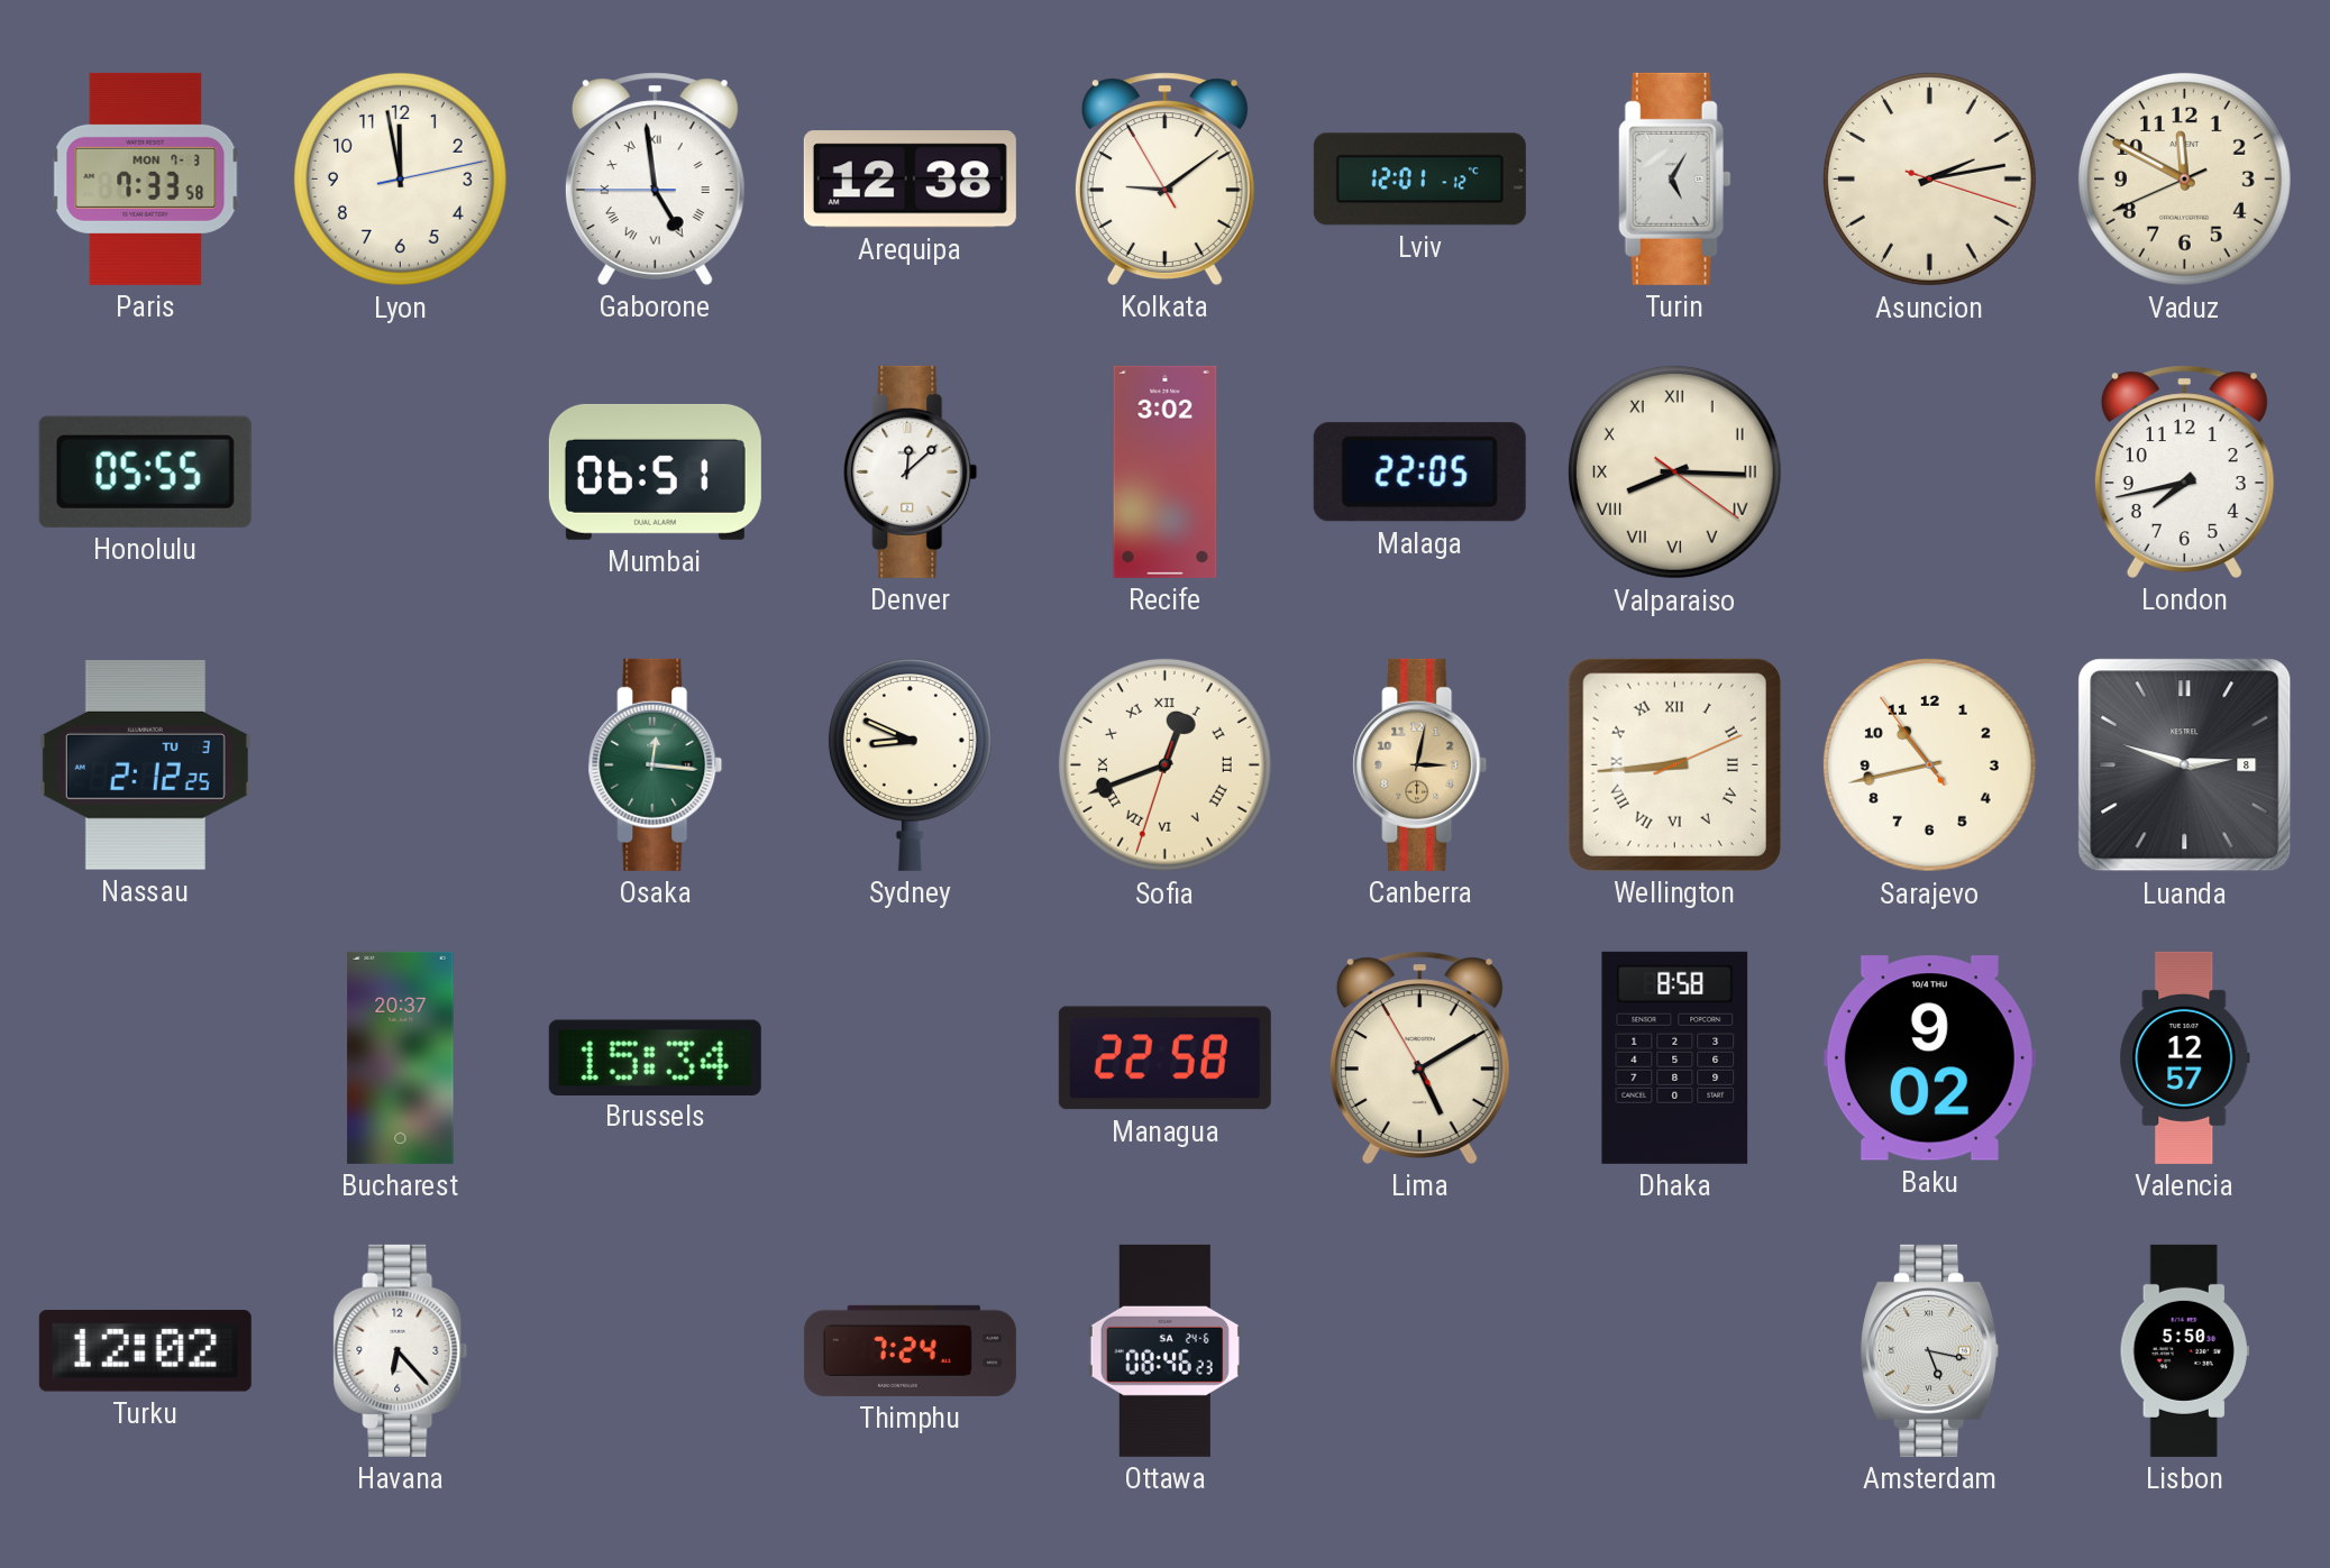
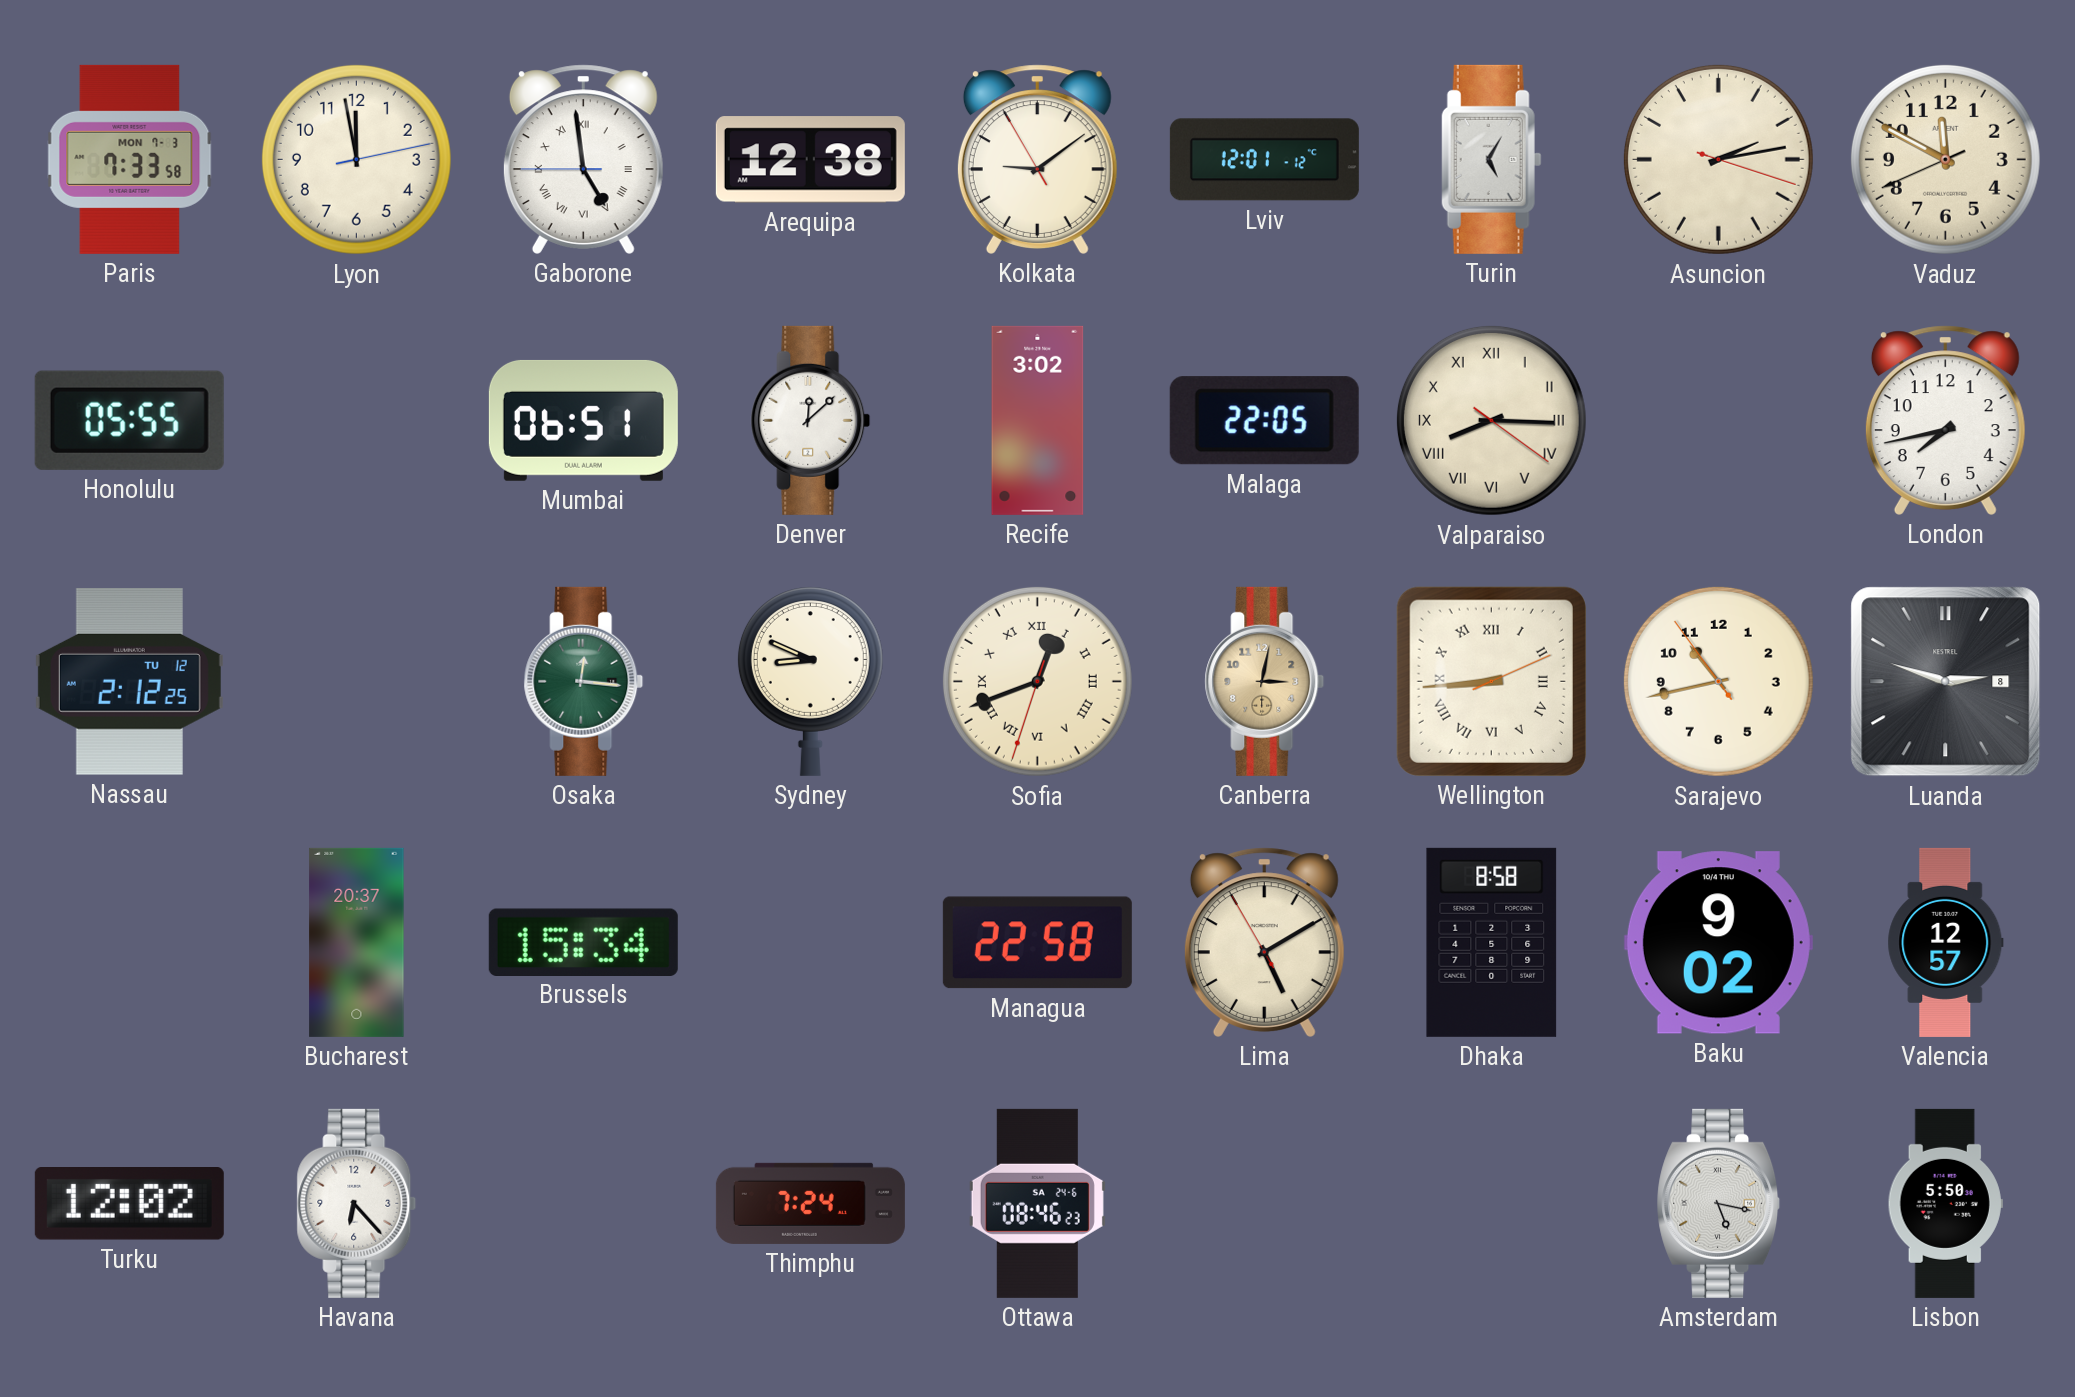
Nassau date: TU 3 -> TU 12
